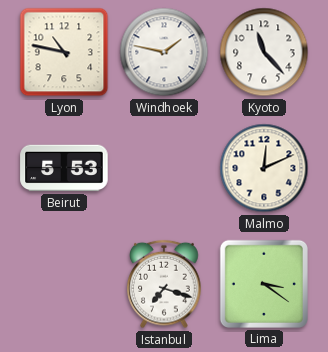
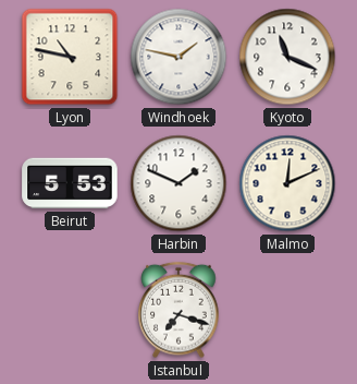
Kyoto: 11:23 -> 11:19
Harbin: none -> 1:49
Lima: 3:21 -> none
